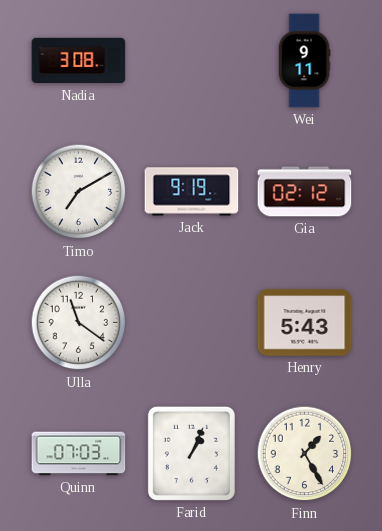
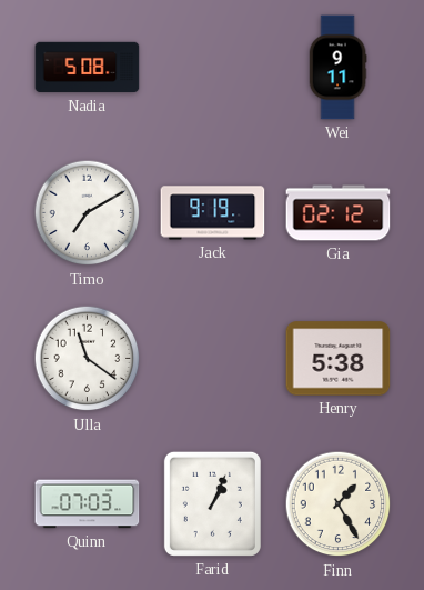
Nadia: 3:08 -> 5:08
Henry: 5:43 -> 5:38
